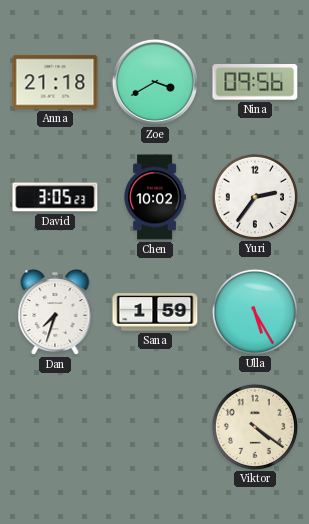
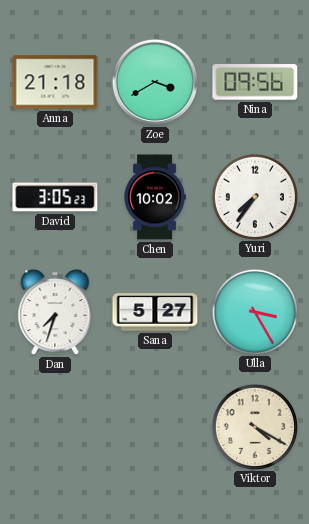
Yuri: 2:36 -> 7:36
Sana: 1:59 -> 5:27
Ulla: 5:25 -> 3:25
Viktor: 4:21 -> 4:20
